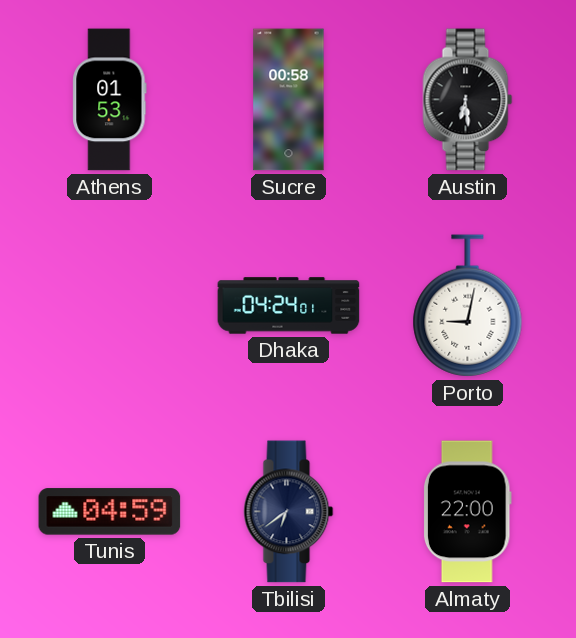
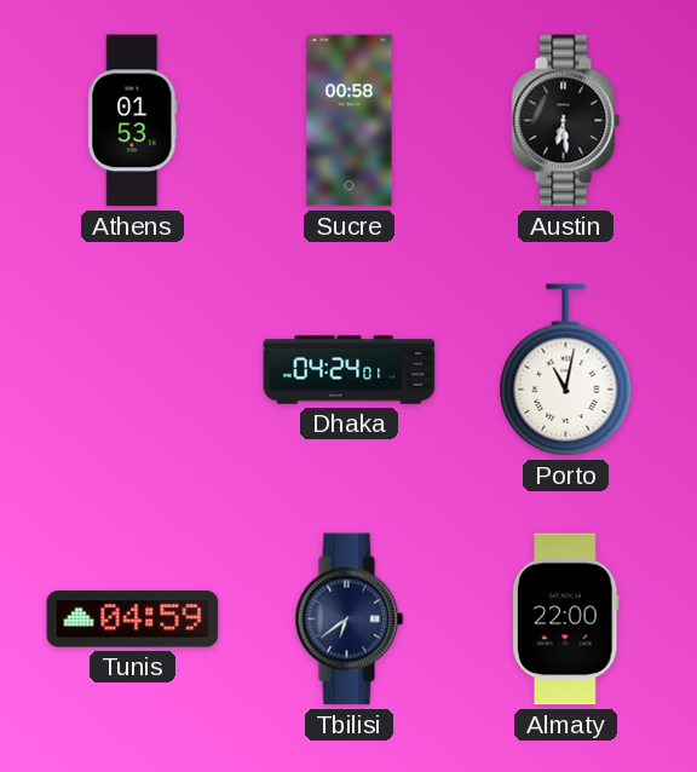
Porto: 9:02 -> 11:02
